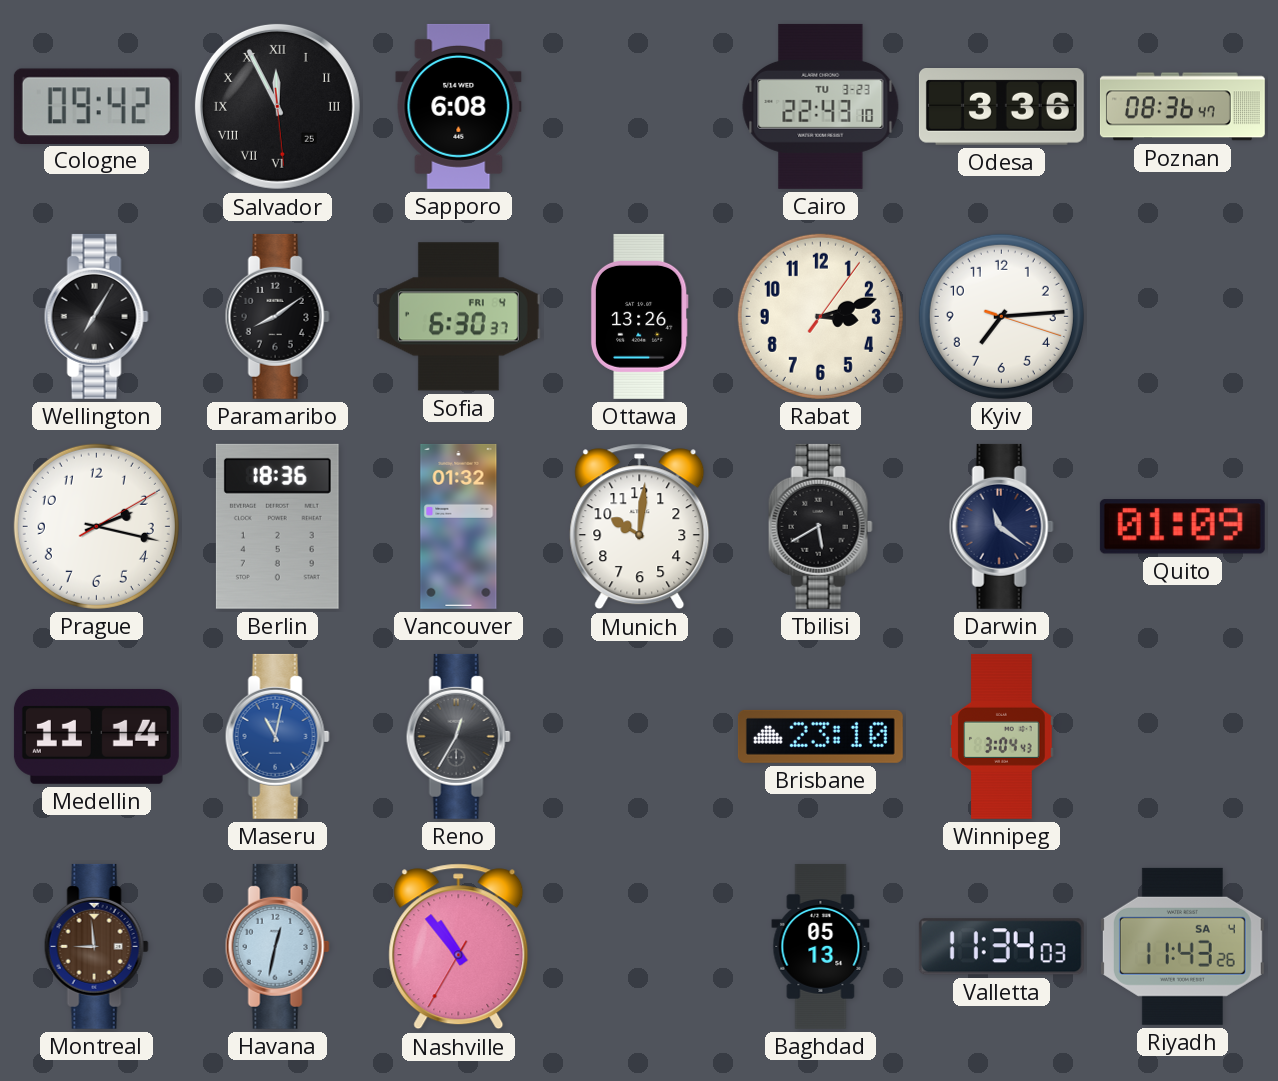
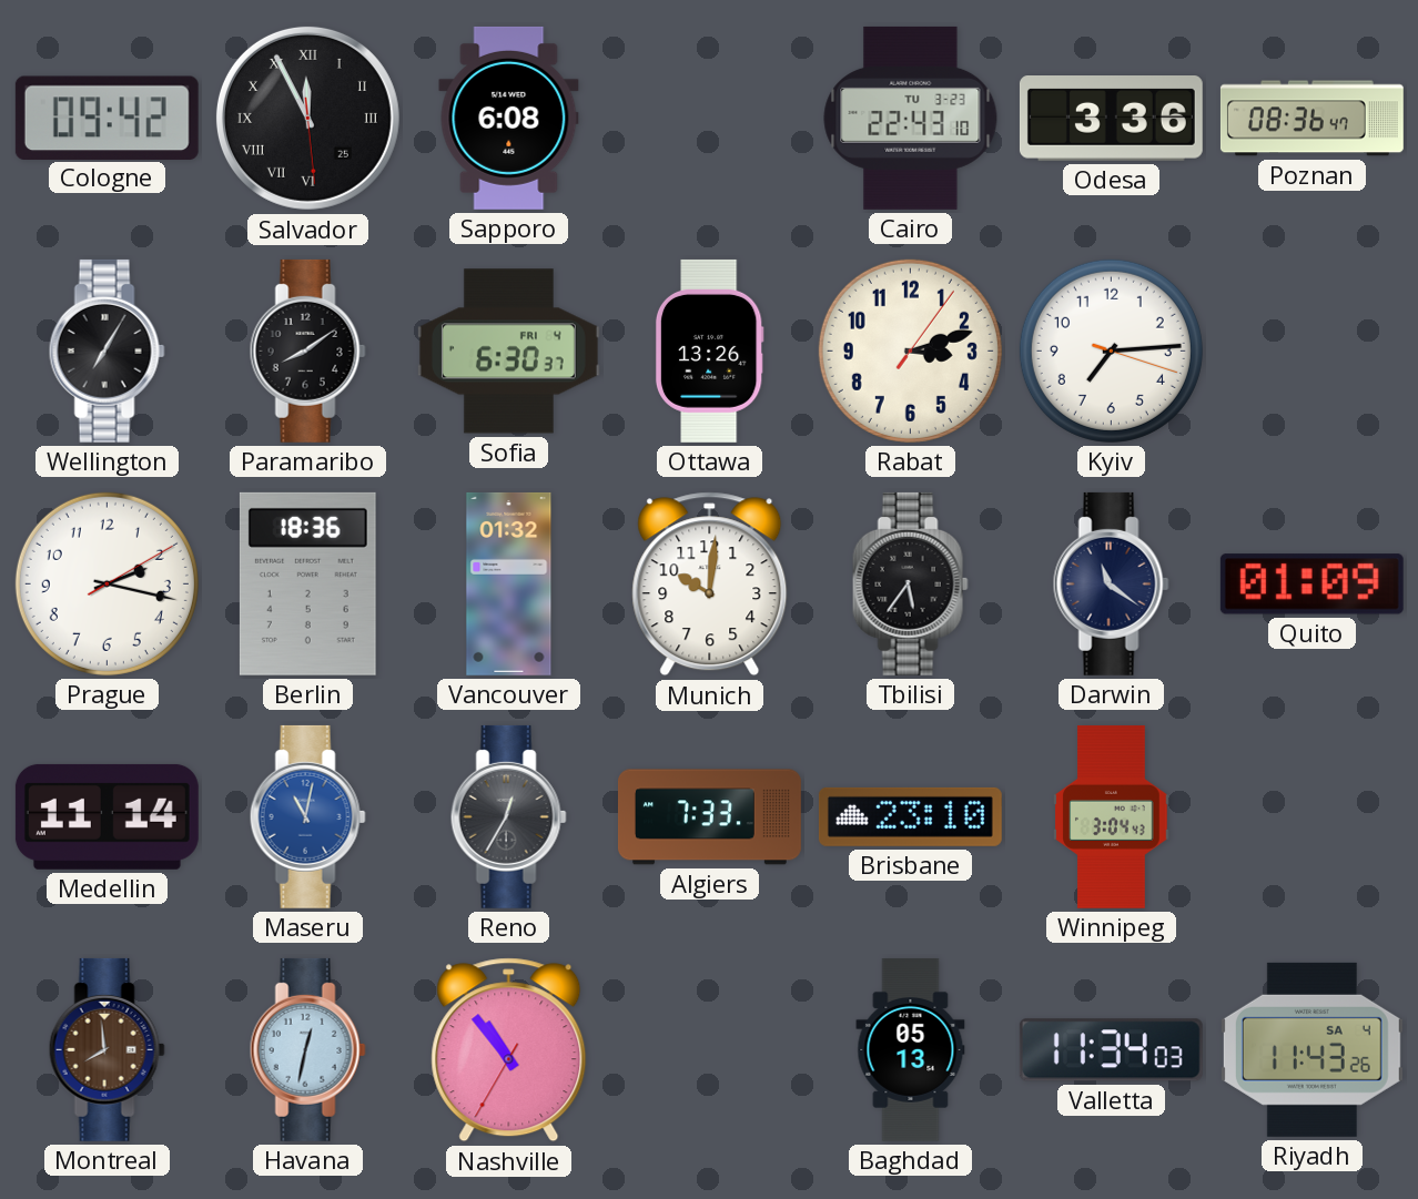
Tbilisi: 5:40 -> 5:36
Algiers: none -> 7:33
Montreal: 8:59 -> 7:59
